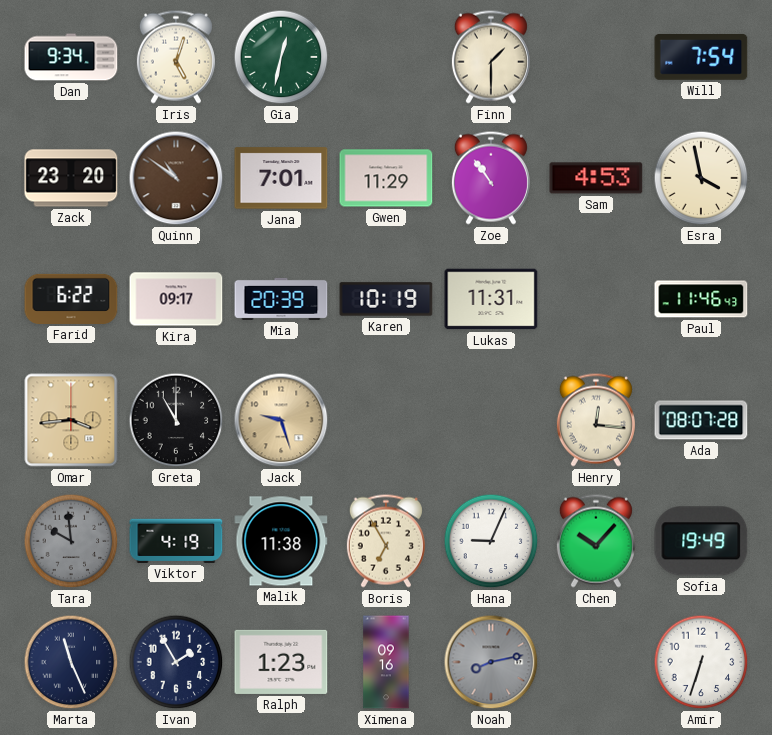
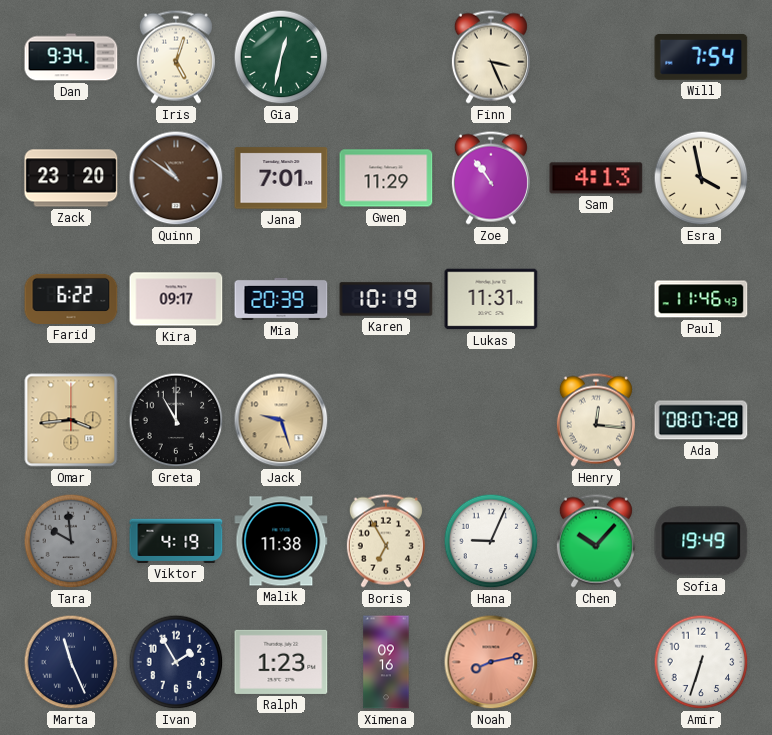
Finn: 1:30 -> 3:26
Sam: 4:53 -> 4:13
Noah dial: grey -> salmon
